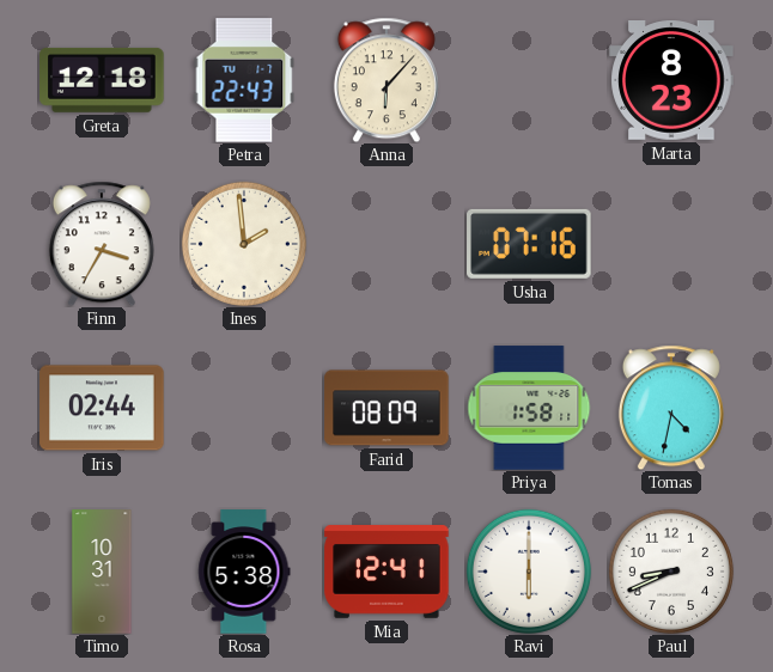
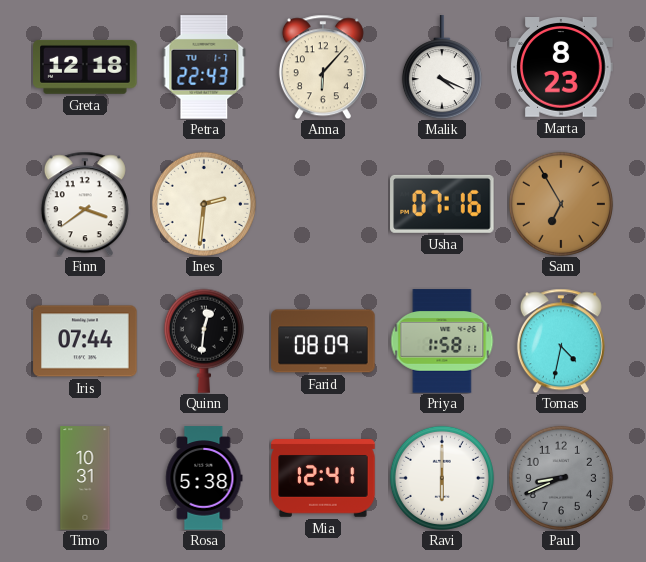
Malik: none -> 4:19
Finn: 3:35 -> 3:39
Ines: 1:59 -> 2:31
Sam: none -> 6:55
Iris: 02:44 -> 07:44
Quinn: none -> 12:31
Paul dial: white -> grey
